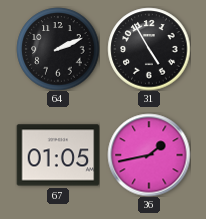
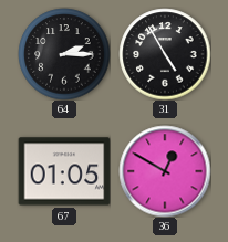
64: 2:11 -> 2:15
36: 1:43 -> 12:50
